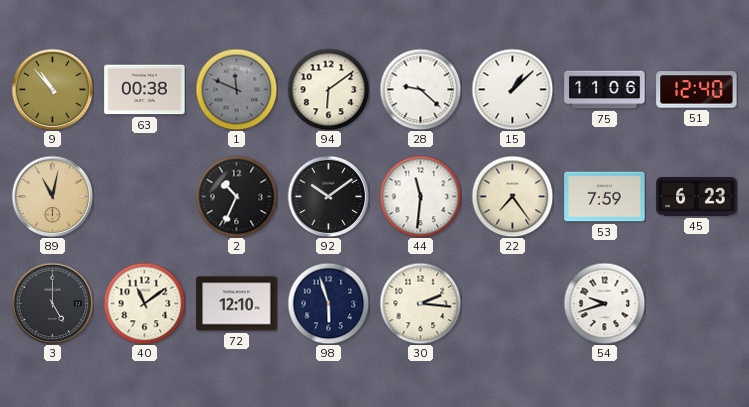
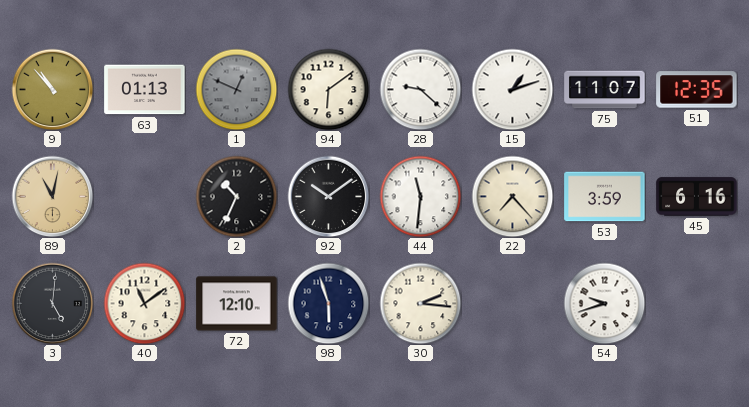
63: 00:38 -> 01:13
1: 11:49 -> 12:49
15: 1:08 -> 1:12
75: 11:06 -> 11:07
51: 12:40 -> 12:35
22: 7:24 -> 7:23
53: 7:59 -> 3:59
45: 6:23 -> 6:16
3: 5:00 -> 5:01
